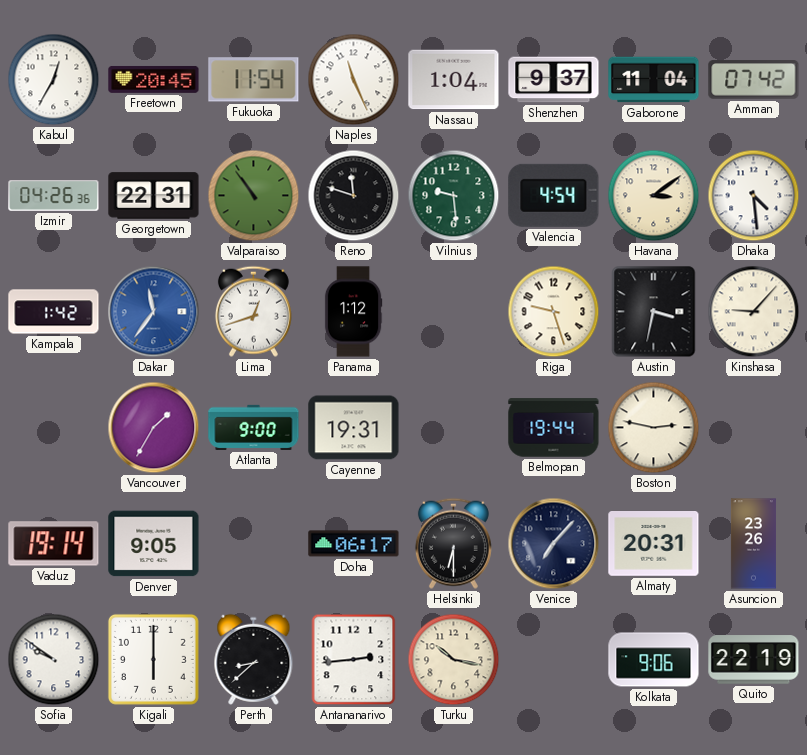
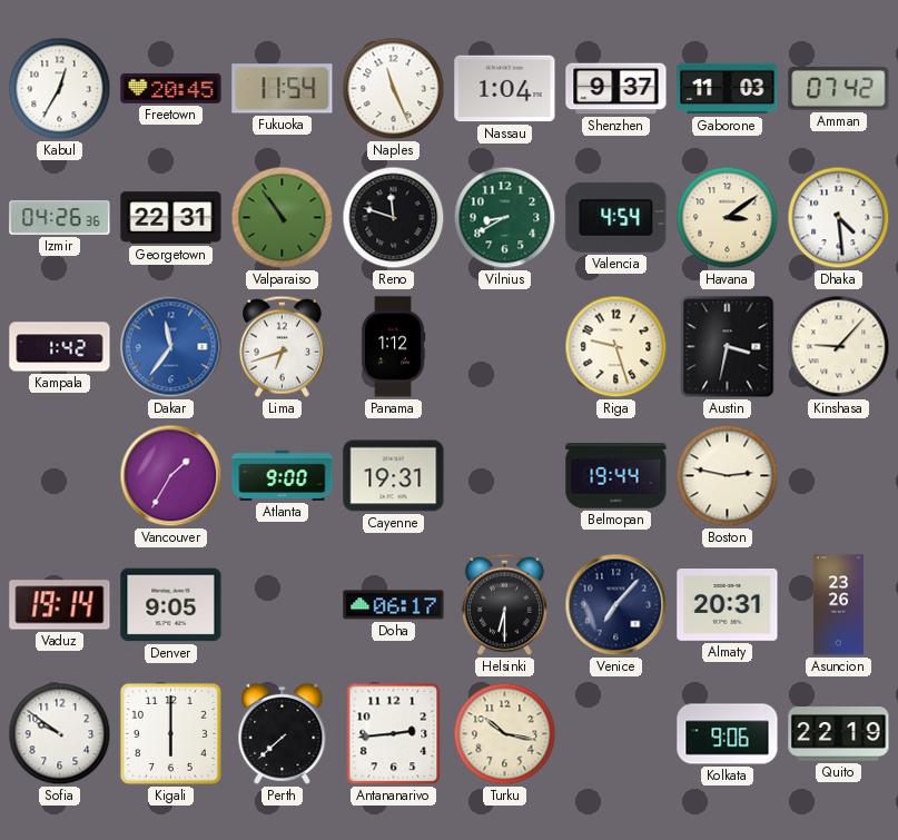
Gaborone: 11:04 -> 11:03
Vilnius: 9:29 -> 8:40
Lima: 12:42 -> 6:42
Perth: 8:38 -> 7:38
